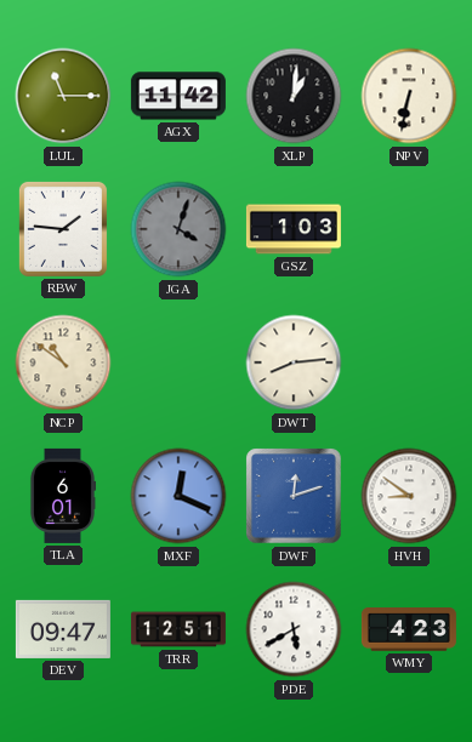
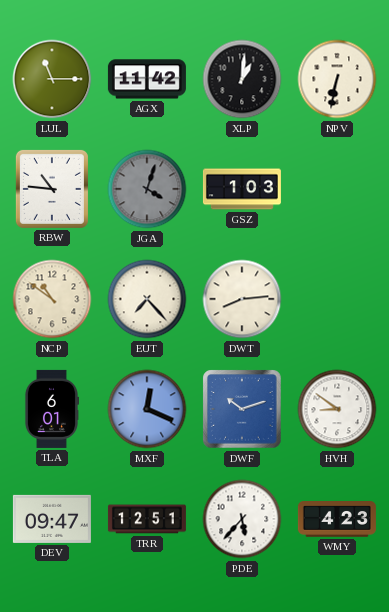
RBW: 1:46 -> 10:46
EUT: none -> 7:23
DWF: 12:12 -> 10:12
PDE: 5:40 -> 5:37
